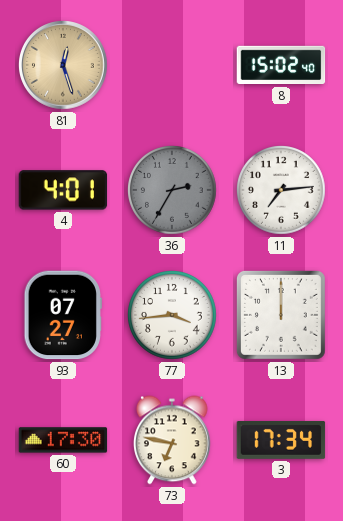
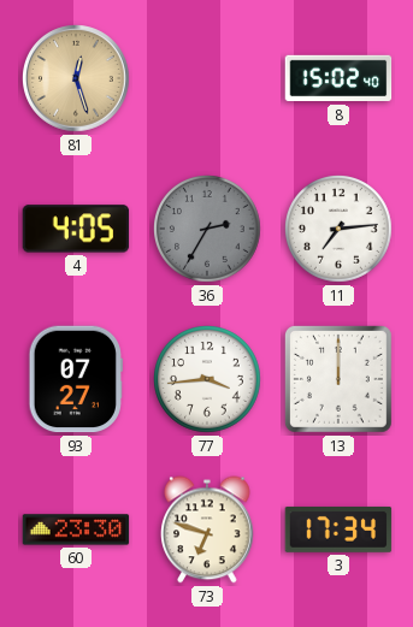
4: 4:01 -> 4:05
60: 17:30 -> 23:30
73: 6:47 -> 6:48
